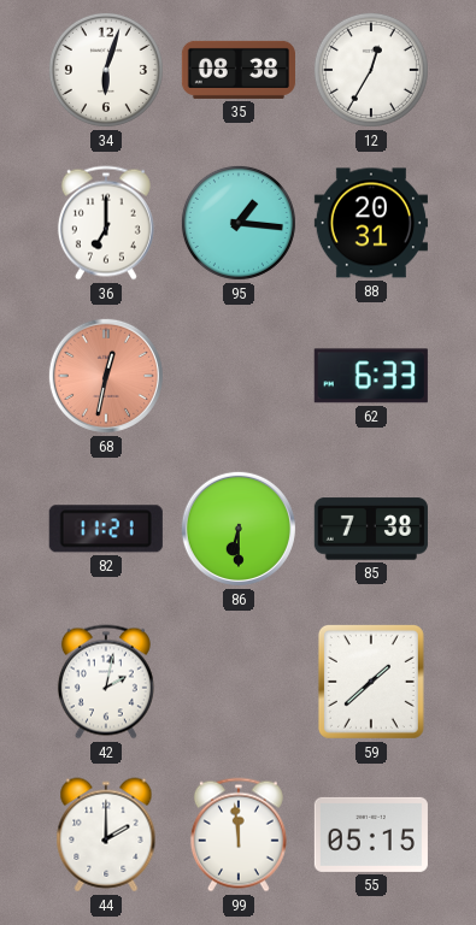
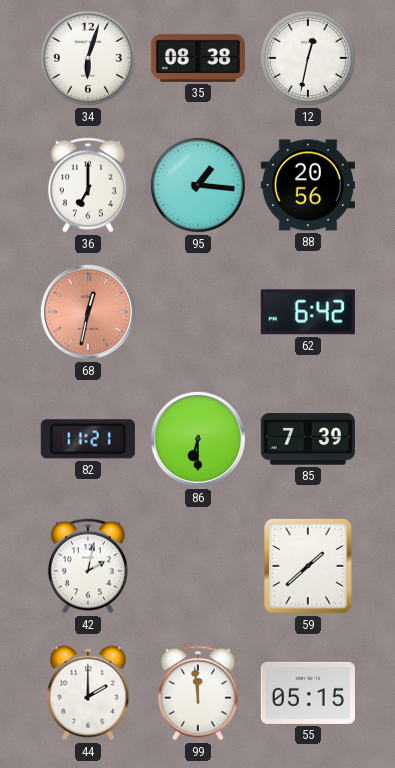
12: 12:35 -> 12:32
88: 20:31 -> 20:56
62: 6:33 -> 6:42
85: 7:38 -> 7:39
